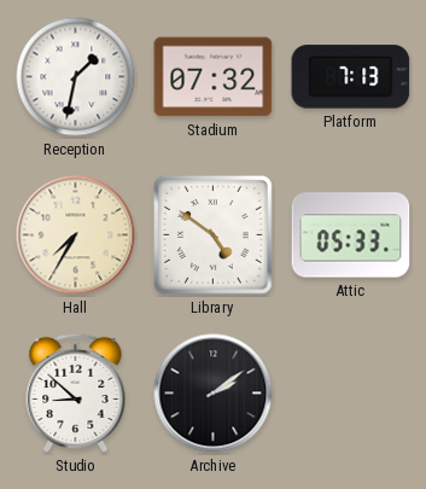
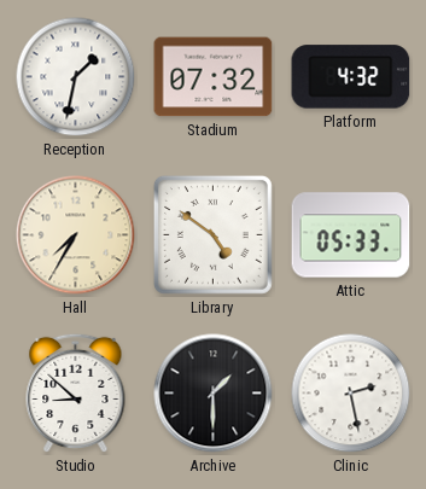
Platform: 7:13 -> 4:32
Archive: 2:09 -> 1:30
Clinic: none -> 2:28
